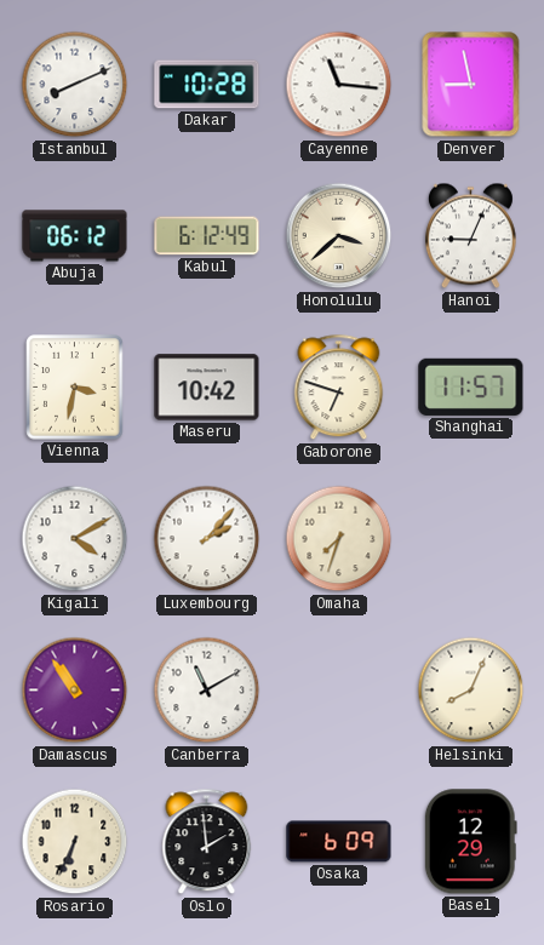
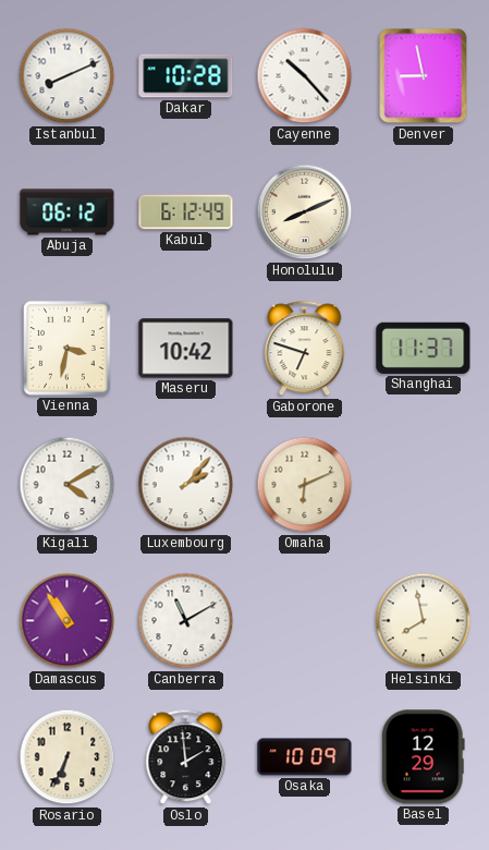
Cayenne: 11:16 -> 10:23
Honolulu: 3:38 -> 8:11
Hanoi: 9:04 -> none
Shanghai: 11:57 -> 11:37
Omaha: 7:33 -> 6:11
Helsinki: 8:04 -> 7:58
Osaka: 6:09 -> 10:09
